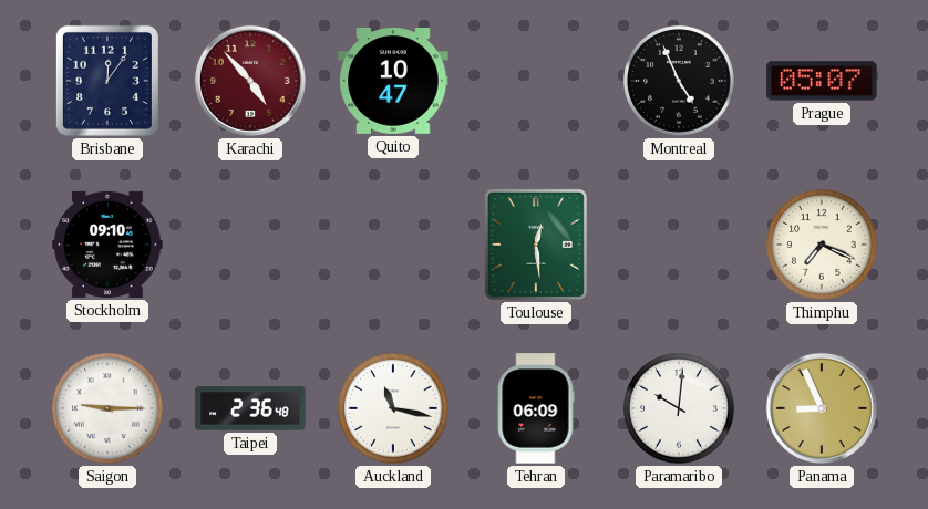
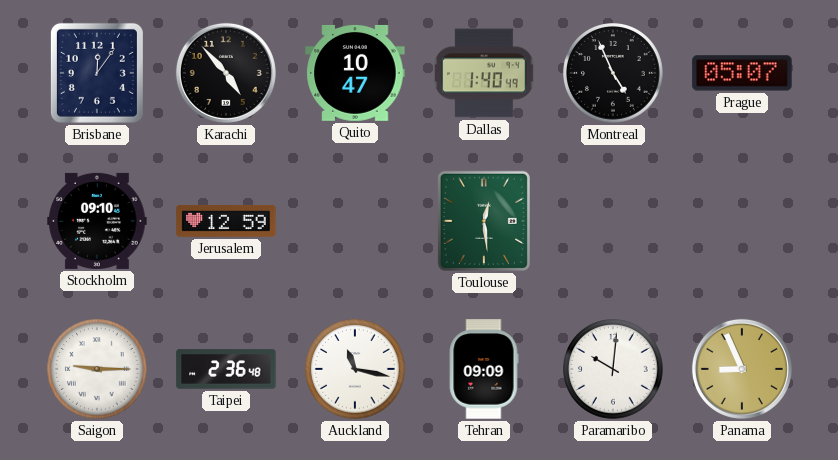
Karachi dial: burgundy -> black
Dallas: none -> 1:40
Jerusalem: none -> 12:59
Thimphu: 7:19 -> none
Tehran: 06:09 -> 09:09
